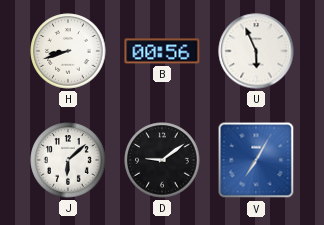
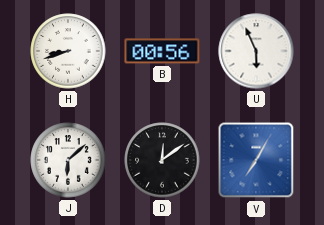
D: 9:09 -> 12:09
